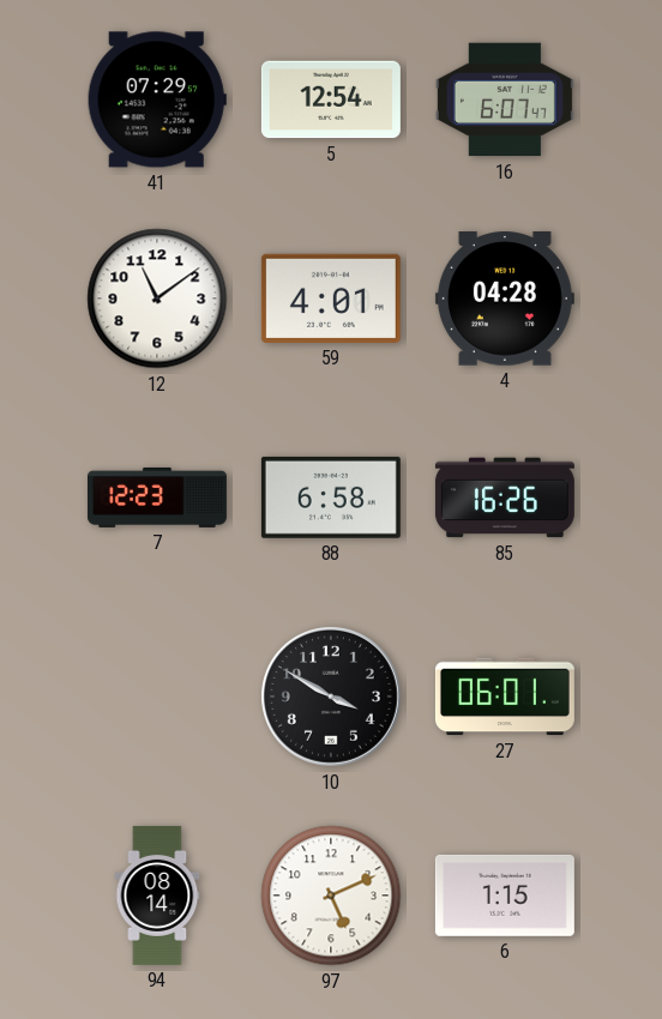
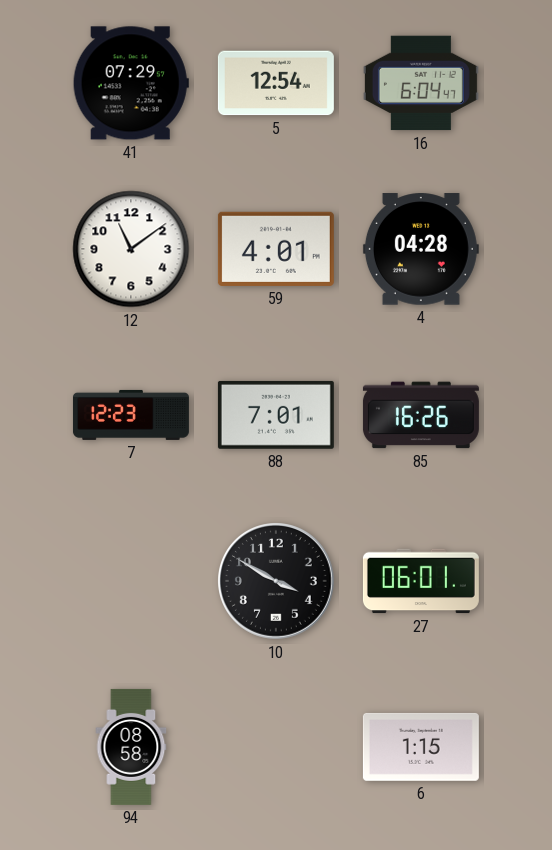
16: 6:07 -> 6:04
88: 6:58 -> 7:01
94: 08:14 -> 08:58
97: 5:11 -> none
